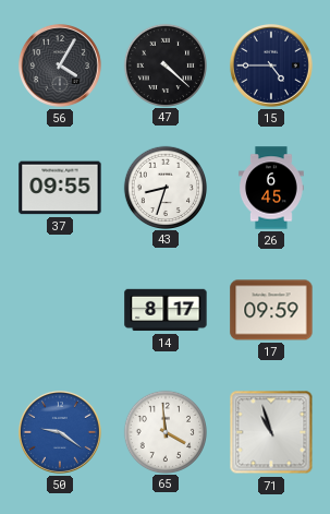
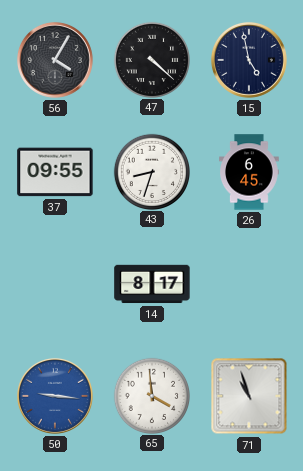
15: 4:45 -> 4:58
17: 09:59 -> none
50: 9:21 -> 9:16
